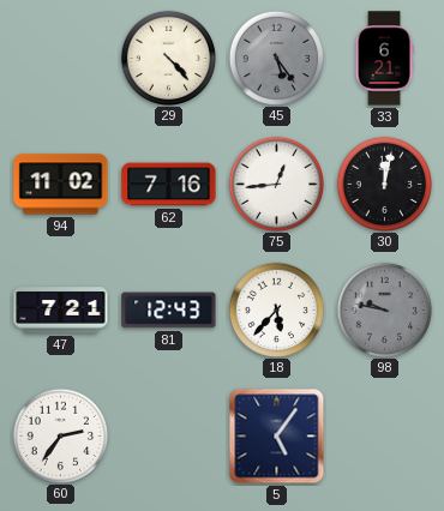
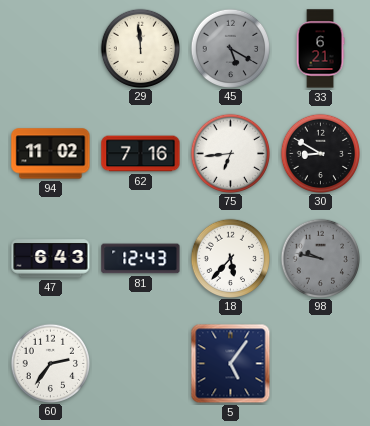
29: 4:23 -> 11:59
45: 5:24 -> 5:20
75: 12:44 -> 6:44
30: 12:02 -> 8:50
47: 7:21 -> 6:43
